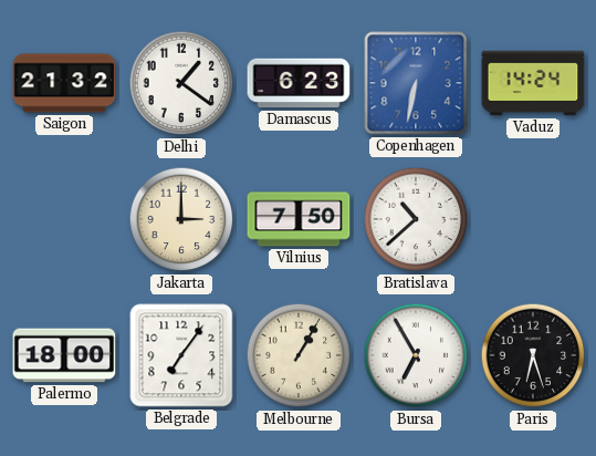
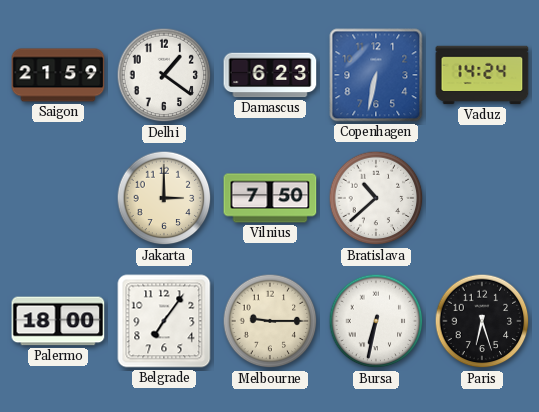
Saigon: 21:32 -> 21:59
Melbourne: 1:05 -> 9:15
Bursa: 6:55 -> 6:32
